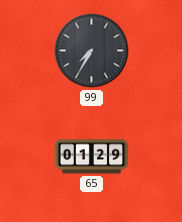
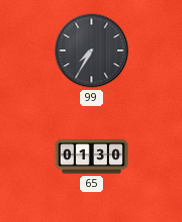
65: 01:29 -> 01:30
